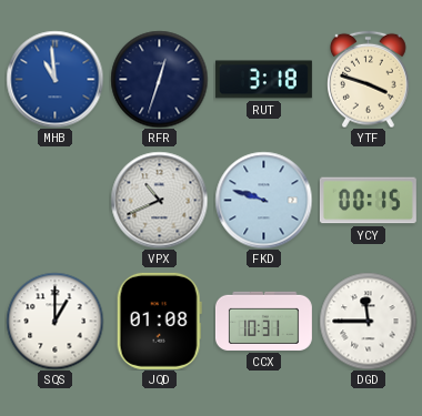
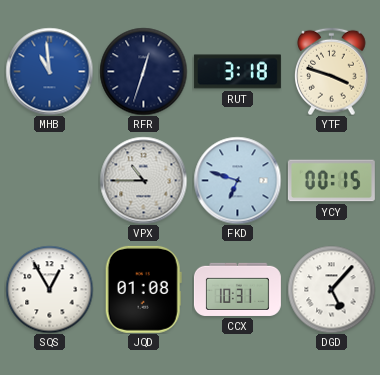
VPX: 10:41 -> 10:45
FKD: 9:48 -> 6:48
SQS: 1:00 -> 12:55
DGD: 11:45 -> 5:07
